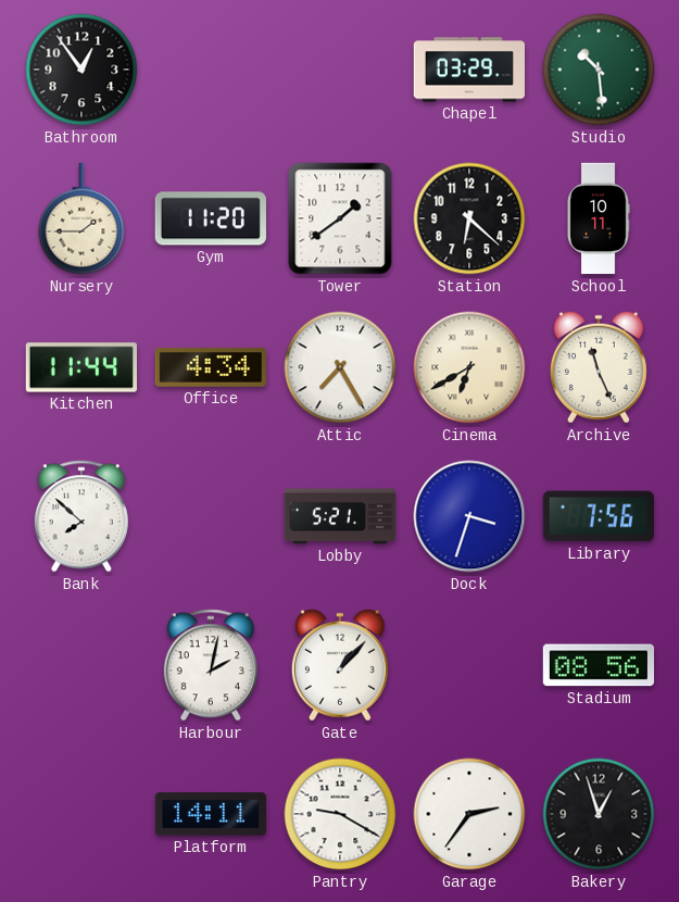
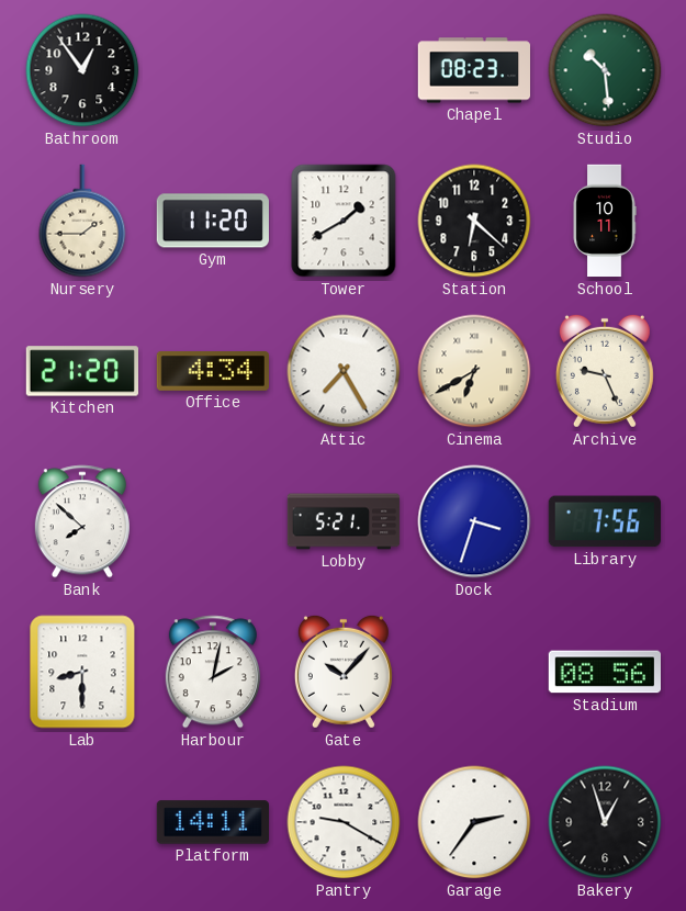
Chapel: 03:29 -> 08:23
Tower: 1:39 -> 1:40
Kitchen: 11:44 -> 21:20
Archive: 11:26 -> 9:26
Lab: none -> 8:30
Gate: 1:07 -> 10:07
